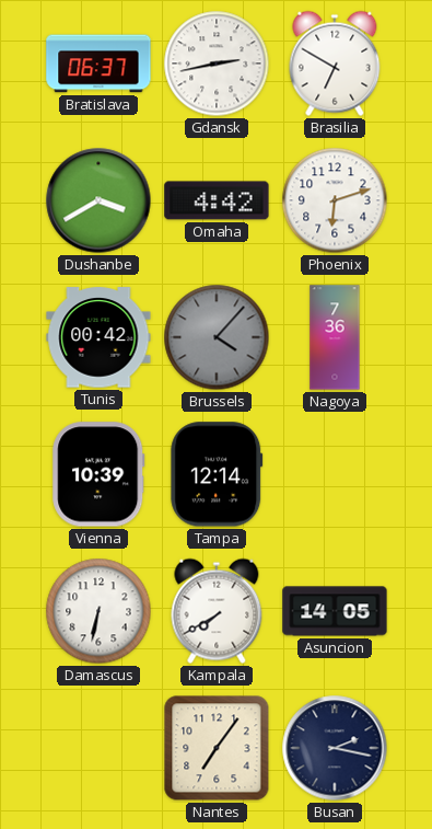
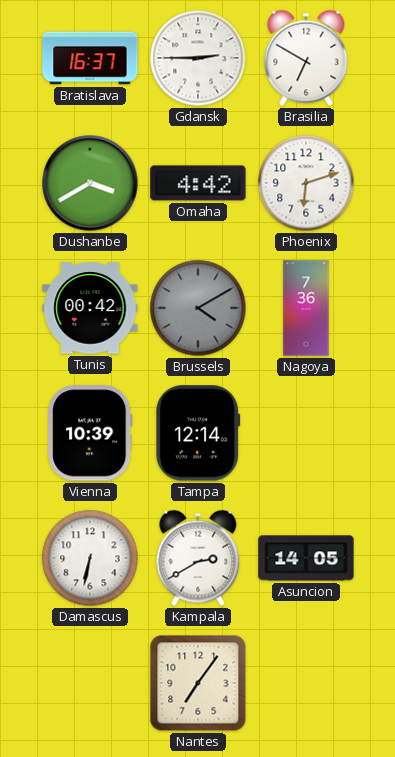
Bratislava: 06:37 -> 16:37
Gdansk: 2:43 -> 2:45
Brussels: 4:07 -> 4:10
Kampala: 7:40 -> 2:40
Busan: 2:17 -> none
